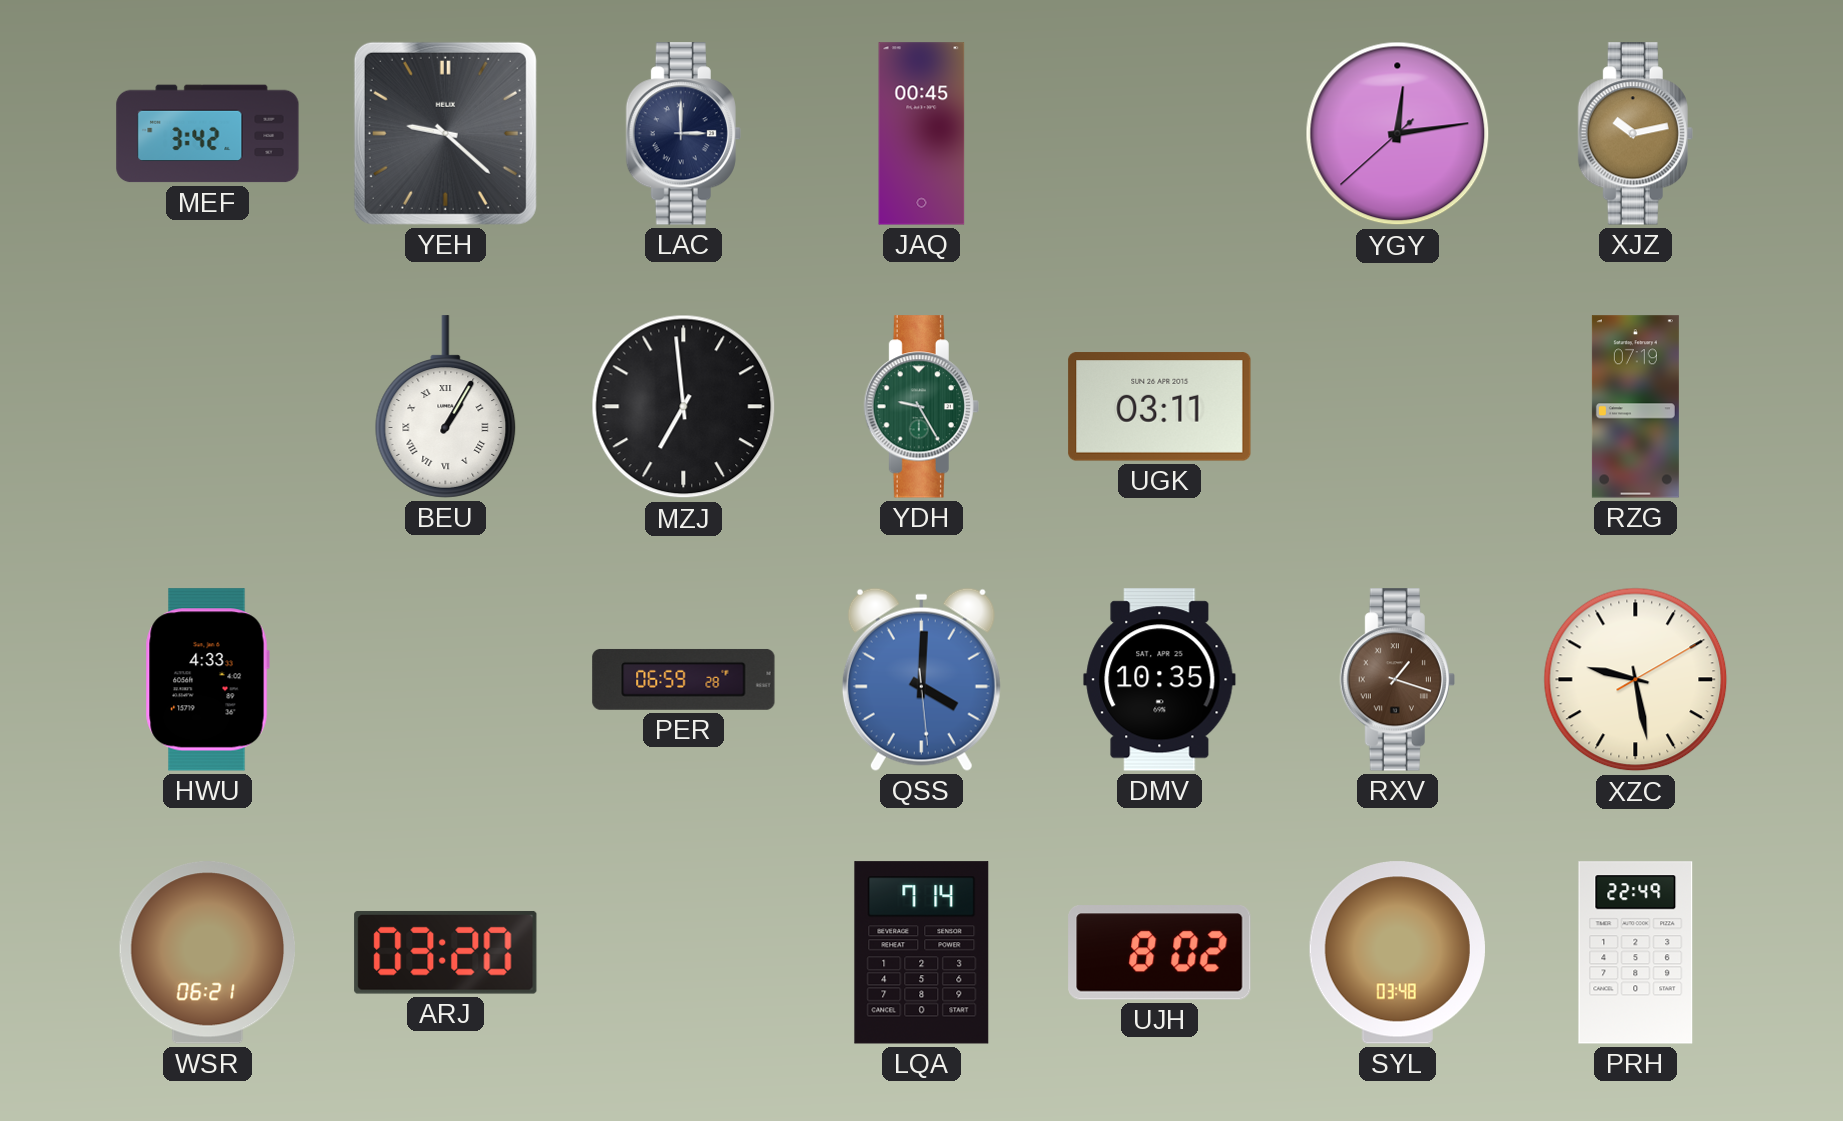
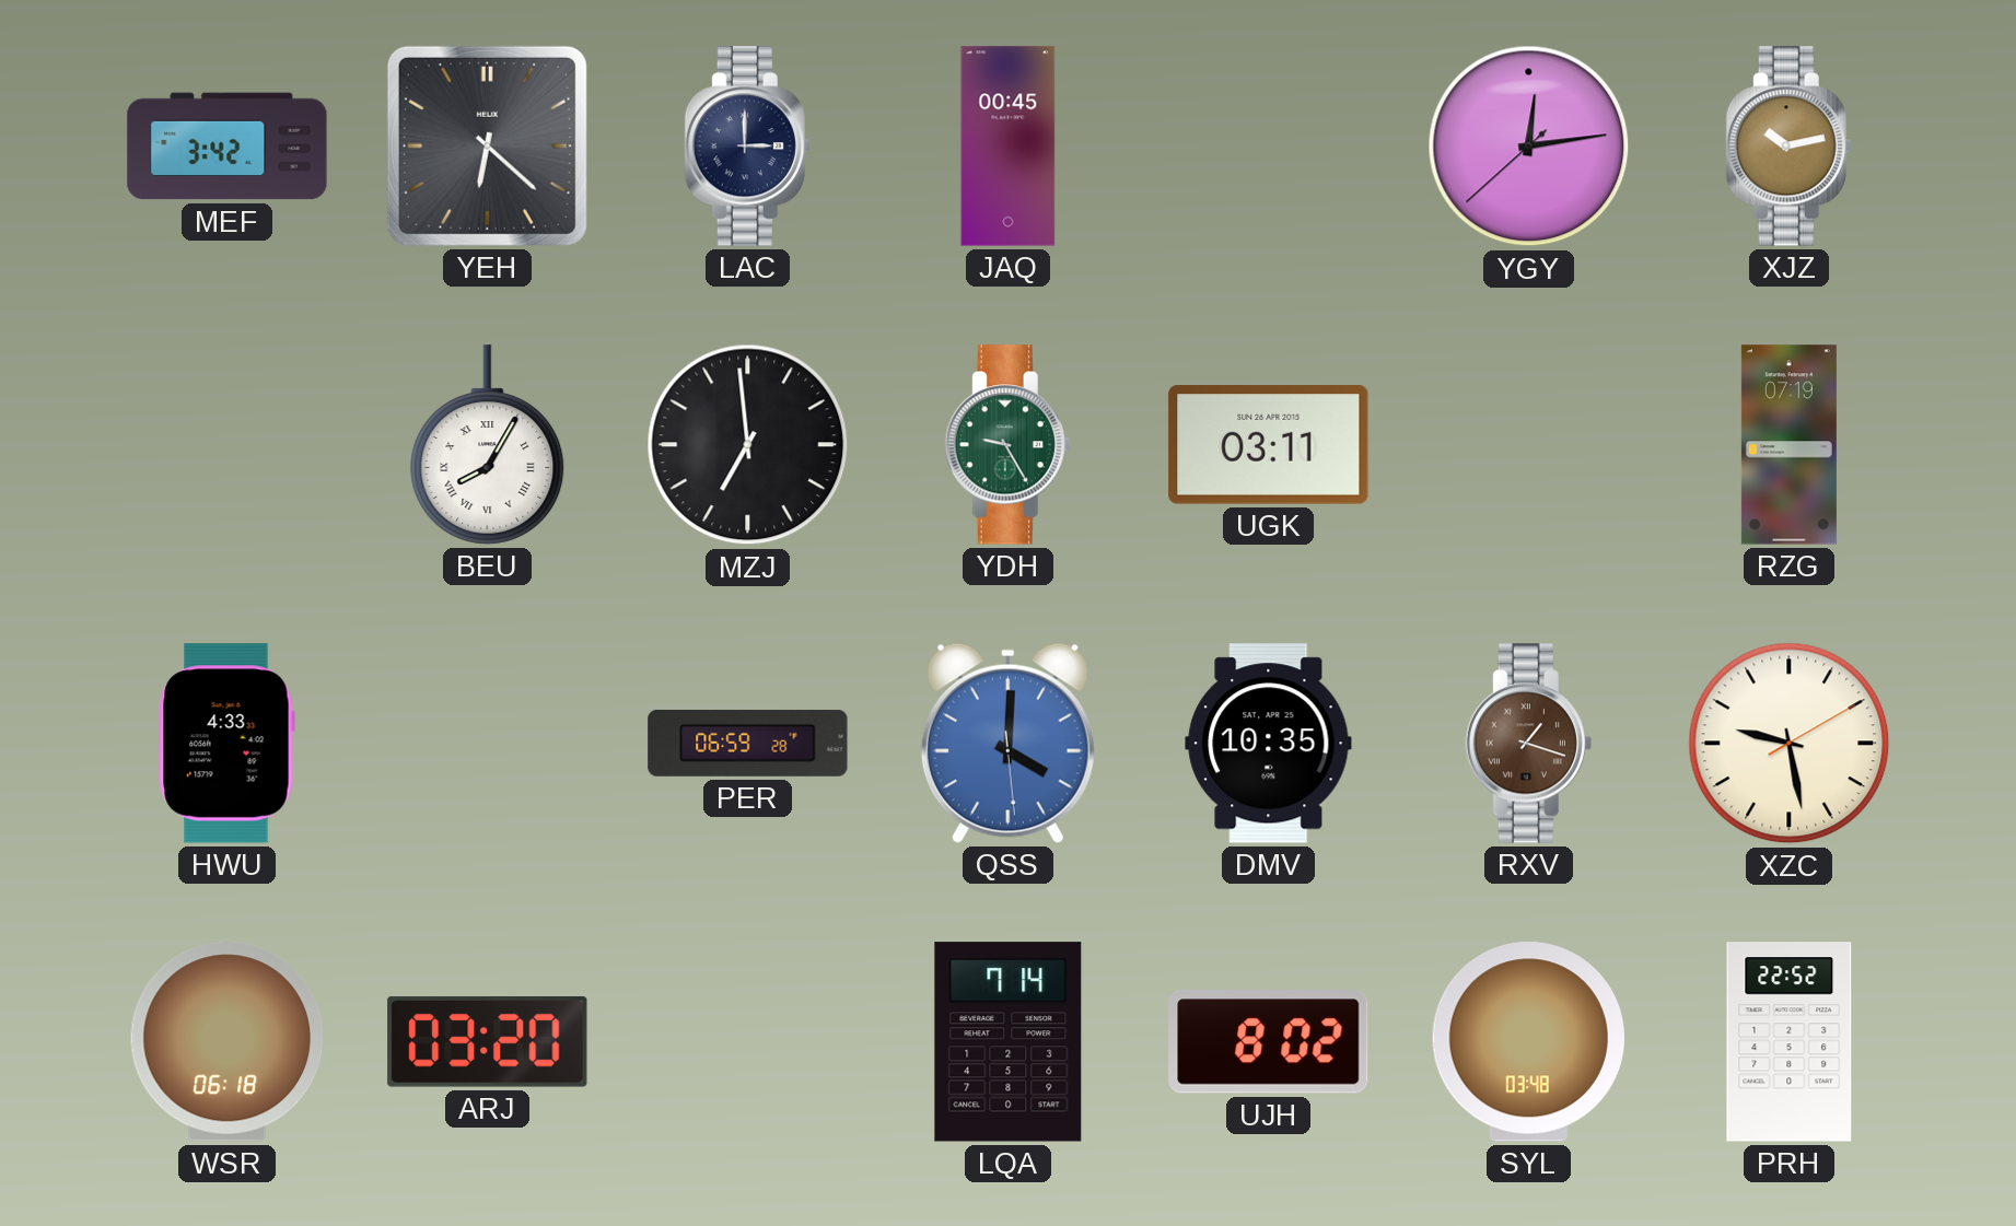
YEH: 9:22 -> 6:22
BEU: 1:05 -> 8:05
WSR: 06:21 -> 06:18
PRH: 22:49 -> 22:52
